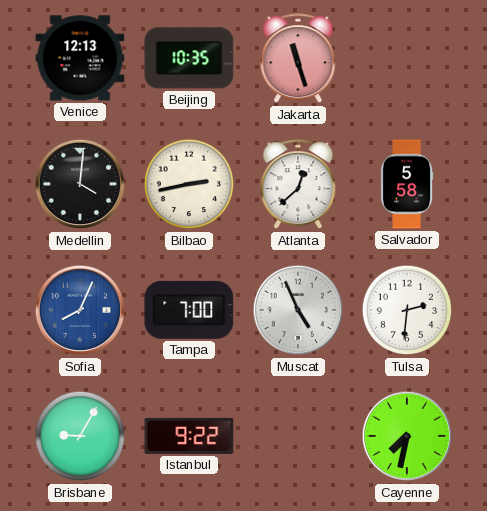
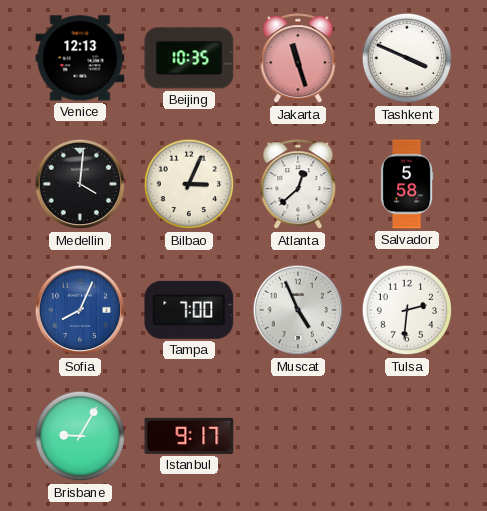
Tashkent: none -> 3:49
Bilbao: 2:43 -> 3:04
Istanbul: 9:22 -> 9:17
Cayenne: 7:32 -> none
